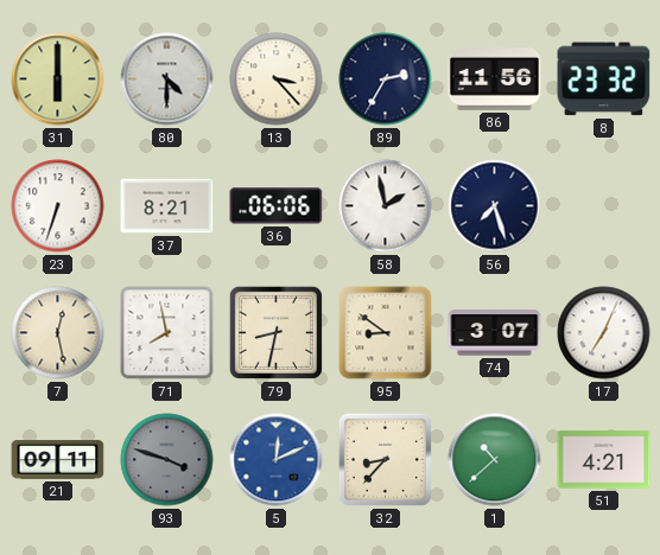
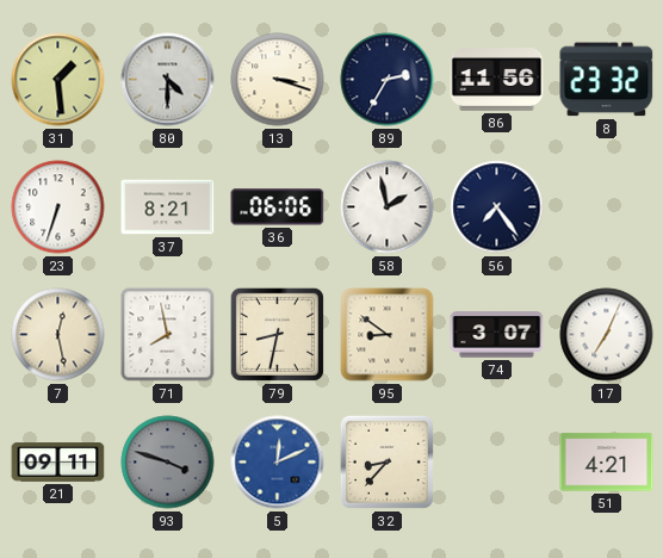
31: 6:00 -> 1:29
13: 3:23 -> 3:18
56: 7:27 -> 7:24
1: 10:38 -> none
